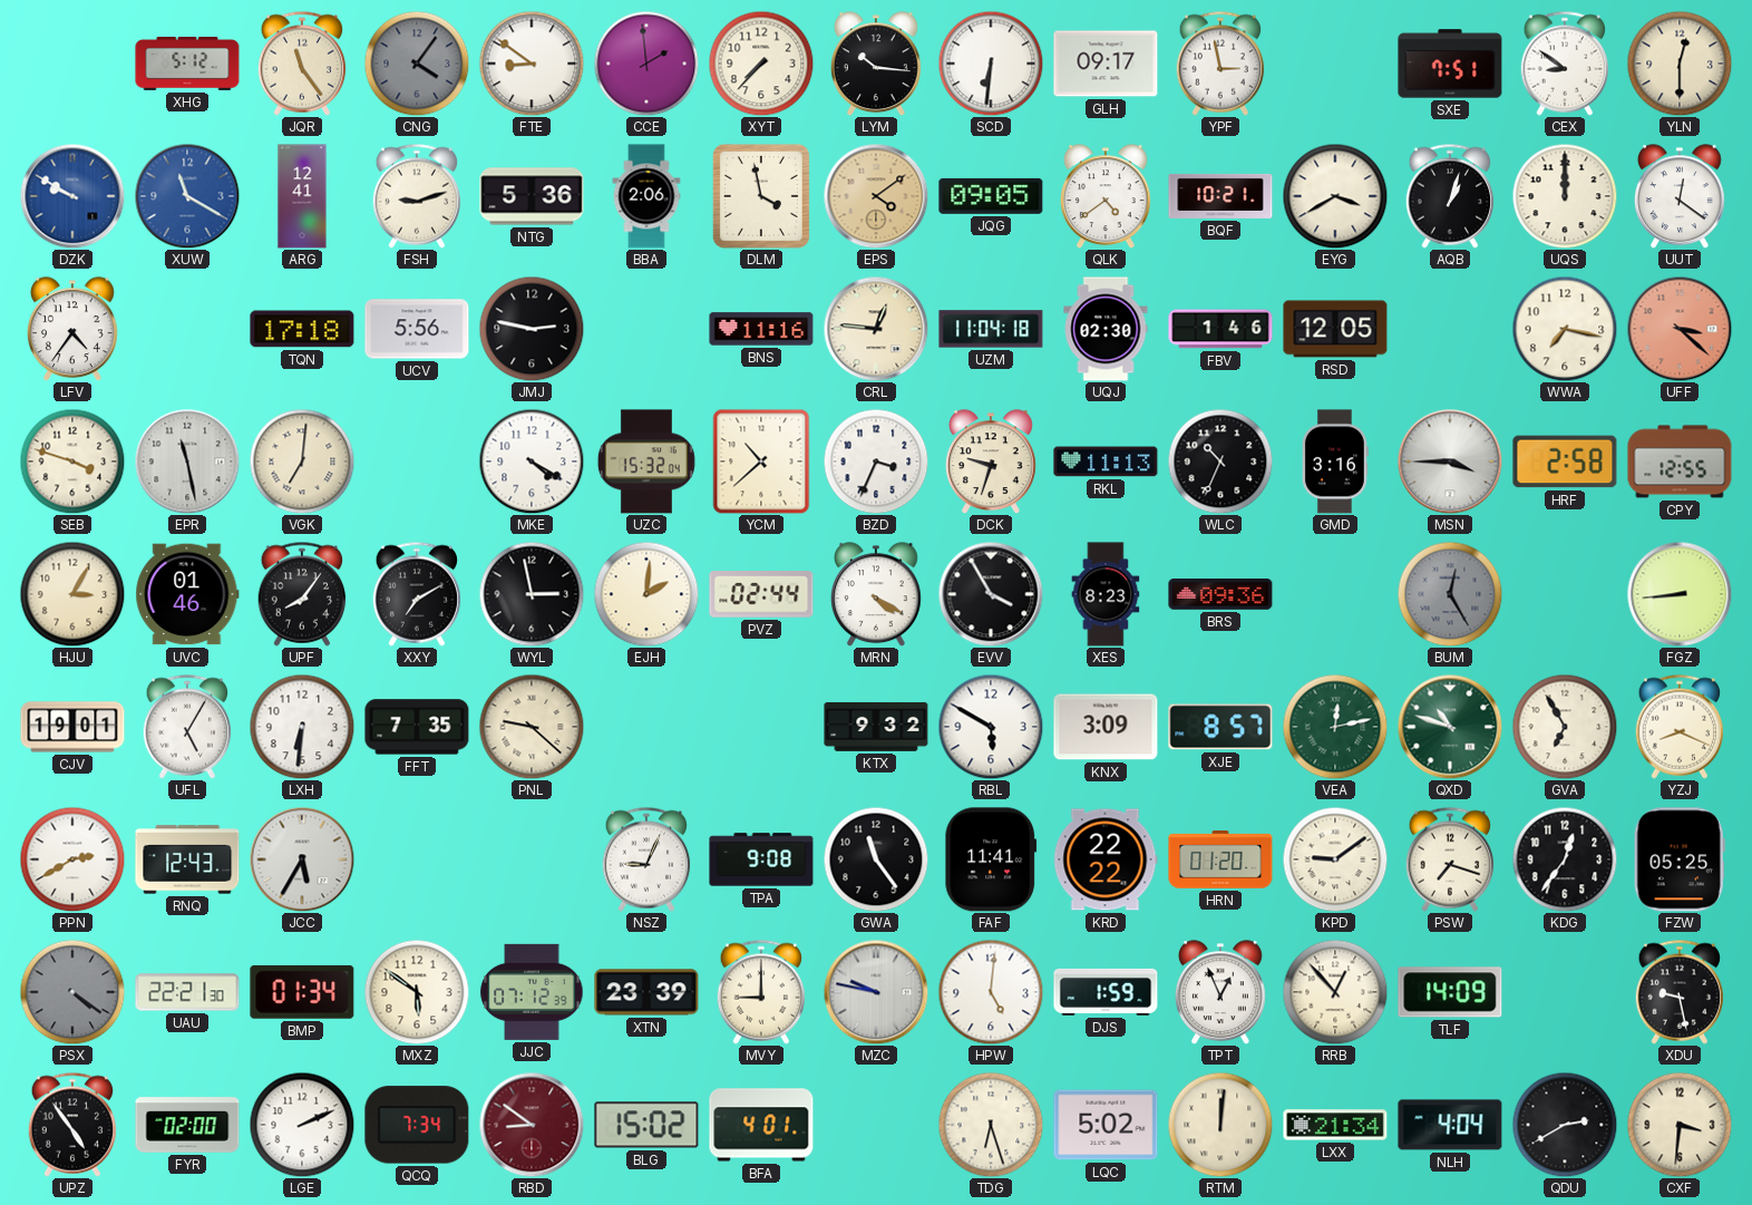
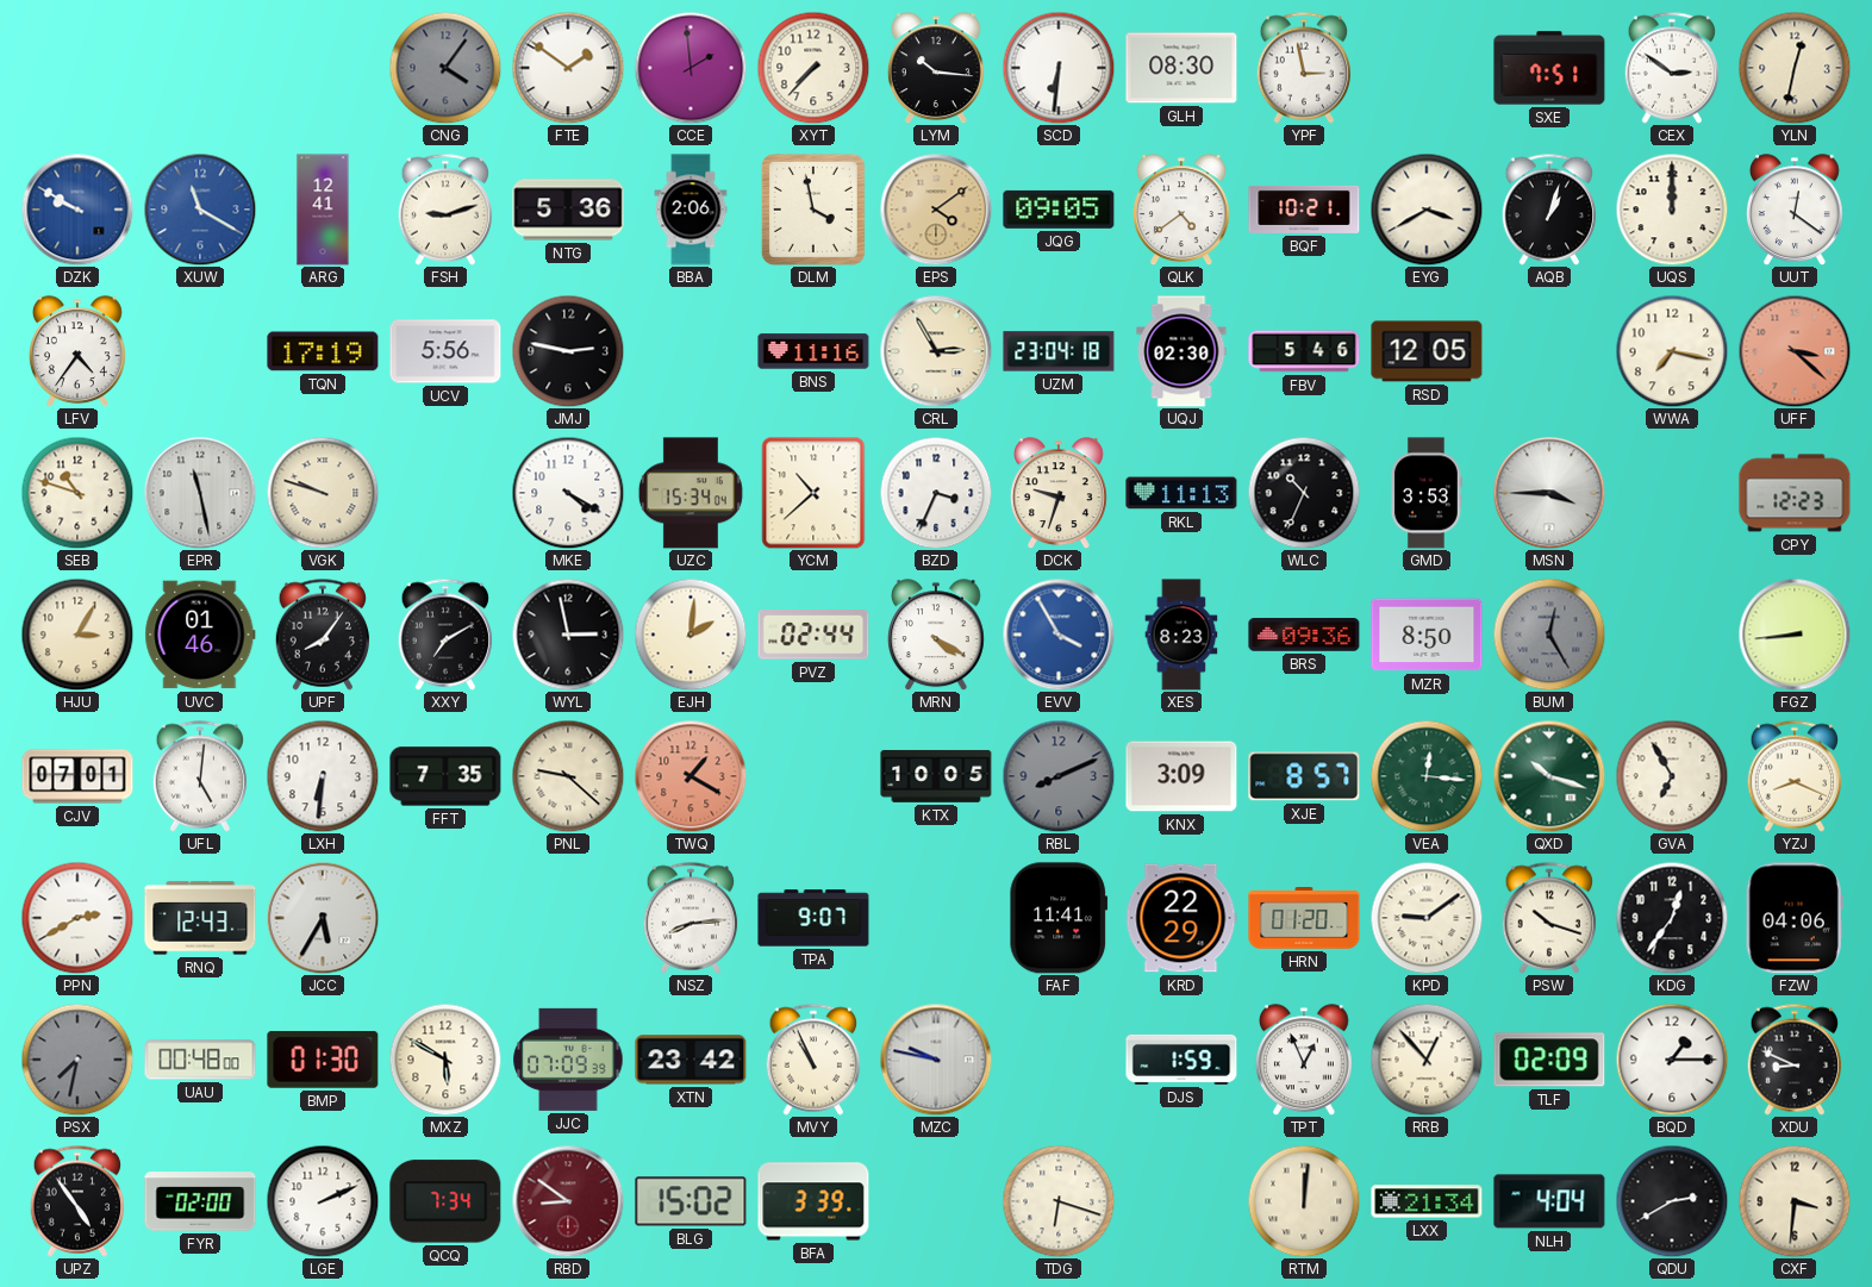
XHG: 5:12 -> none
JQR: 11:24 -> none
FTE: 8:51 -> 1:51
GLH: 09:17 -> 08:30
CEX: 8:51 -> 2:51
YLN: 12:30 -> 12:32
TQN: 17:18 -> 17:19
CRL: 12:46 -> 2:55
UZM: 11:04 -> 23:04
FBV: 1:46 -> 5:46
SEB: 3:48 -> 10:48
VGK: 7:01 -> 9:48
UZC: 15:32 -> 15:34
GMD: 3:16 -> 3:53
HRF: 2:58 -> none
CPY: 12:55 -> 12:23
EVV dial: black -> blue
MZR: none -> 8:50
CJV: 19:01 -> 07:01
UFL: 5:05 -> 5:01
TWQ: none -> 1:20
KTX: 9:32 -> 10:05
RBL: 5:50 -> 8:11
RBL dial: white -> grey
VEA: 12:13 -> 12:16
QXD: 10:48 -> 10:18
NSZ: 9:04 -> 8:14
TPA: 9:08 -> 9:07
GWA: 11:24 -> none
KRD: 22:22 -> 22:29
PSW: 7:18 -> 10:18
FZW: 05:25 -> 04:06
PSX: 4:21 -> 7:32
UAU: 22:21 -> 00:48
BMP: 01:34 -> 01:30
MXZ: 5:51 -> 5:50
JJC: 07:12 -> 07:09
XTN: 23:39 -> 23:42
MVY: 9:00 -> 10:56
HPW: 5:01 -> none
TLF: 14:09 -> 02:09
BQD: none -> 1:15
XDU: 9:28 -> 8:49
BFA: 4:01 -> 3:39
TDG: 6:27 -> 6:18
LQC: 5:02 -> none
